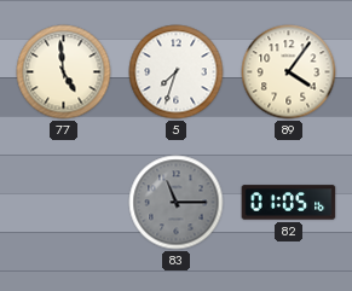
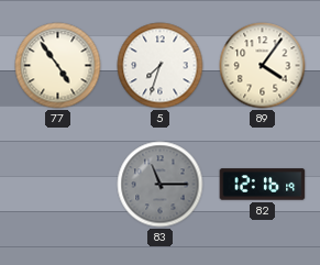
77: 4:59 -> 4:54
82: 01:05 -> 12:16
